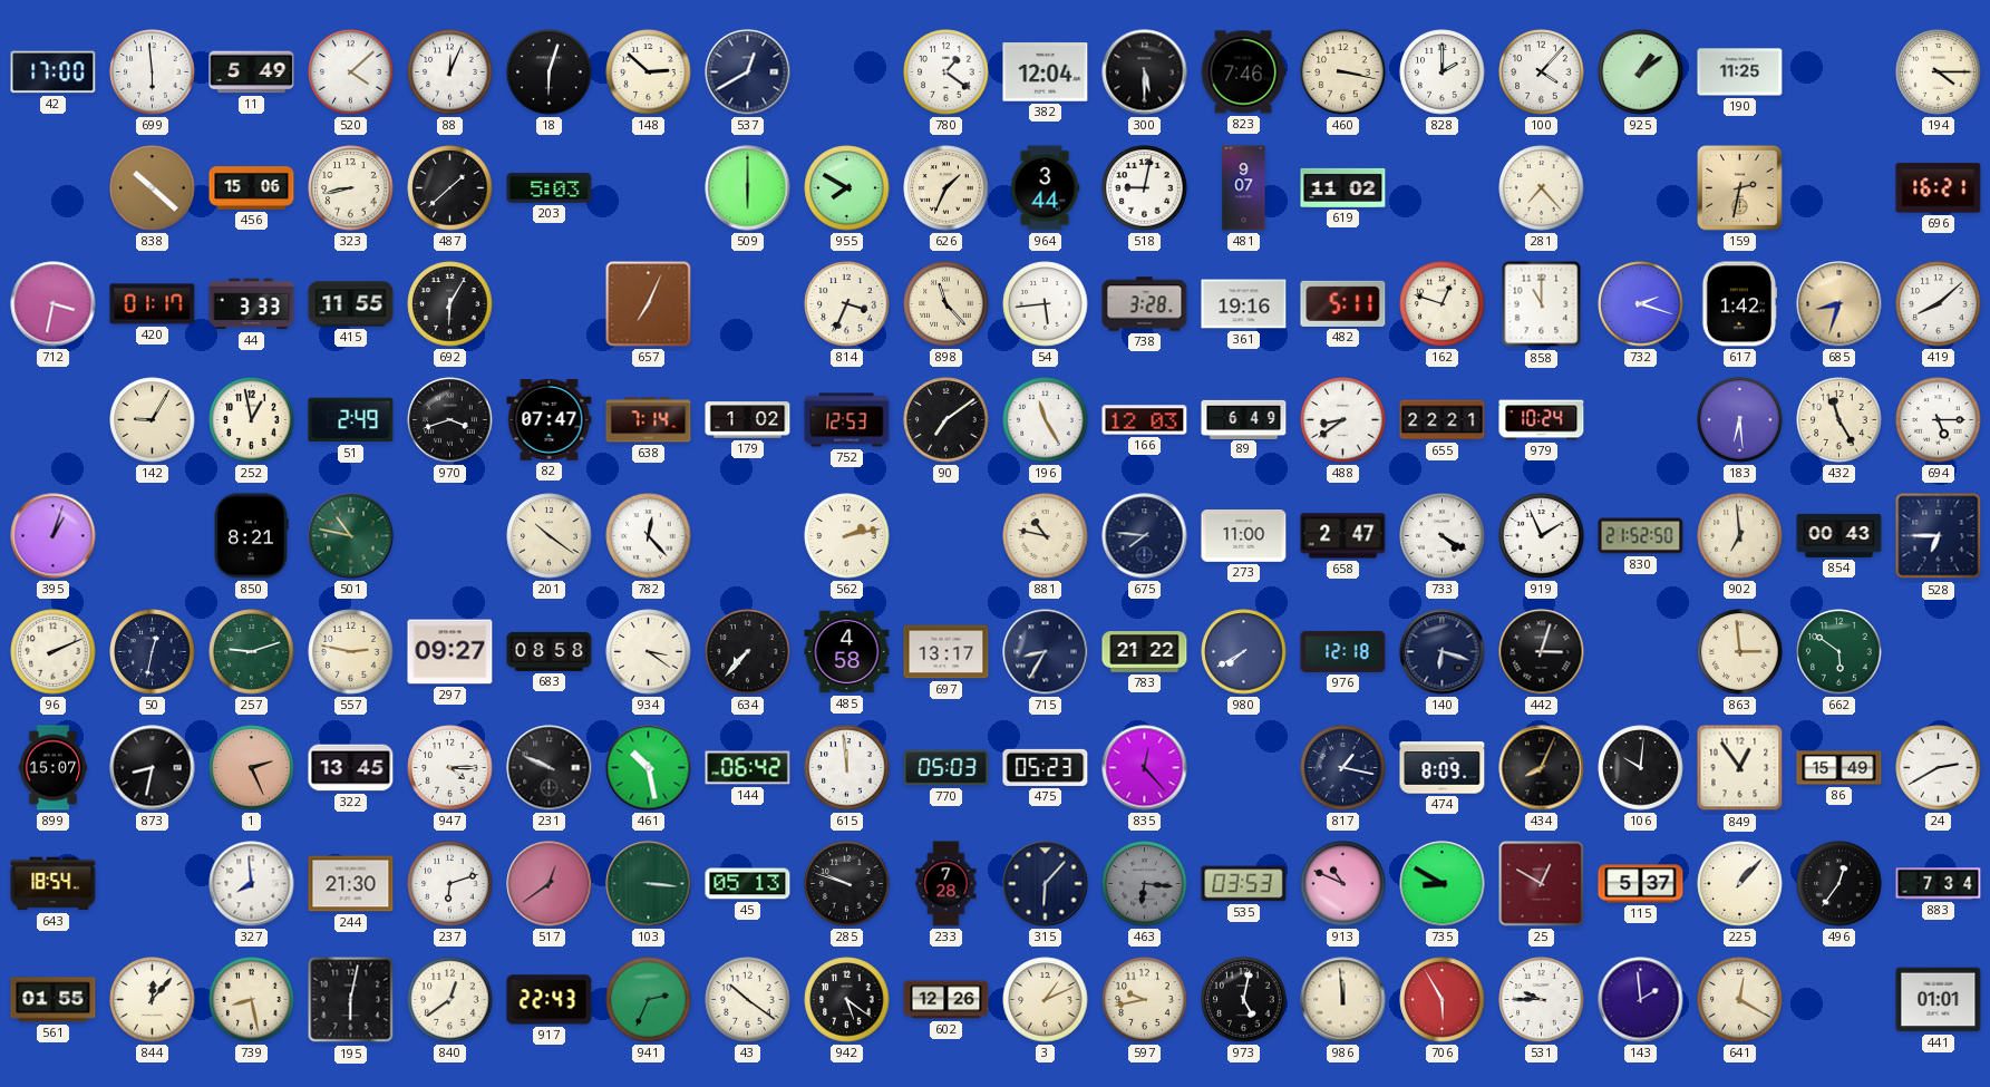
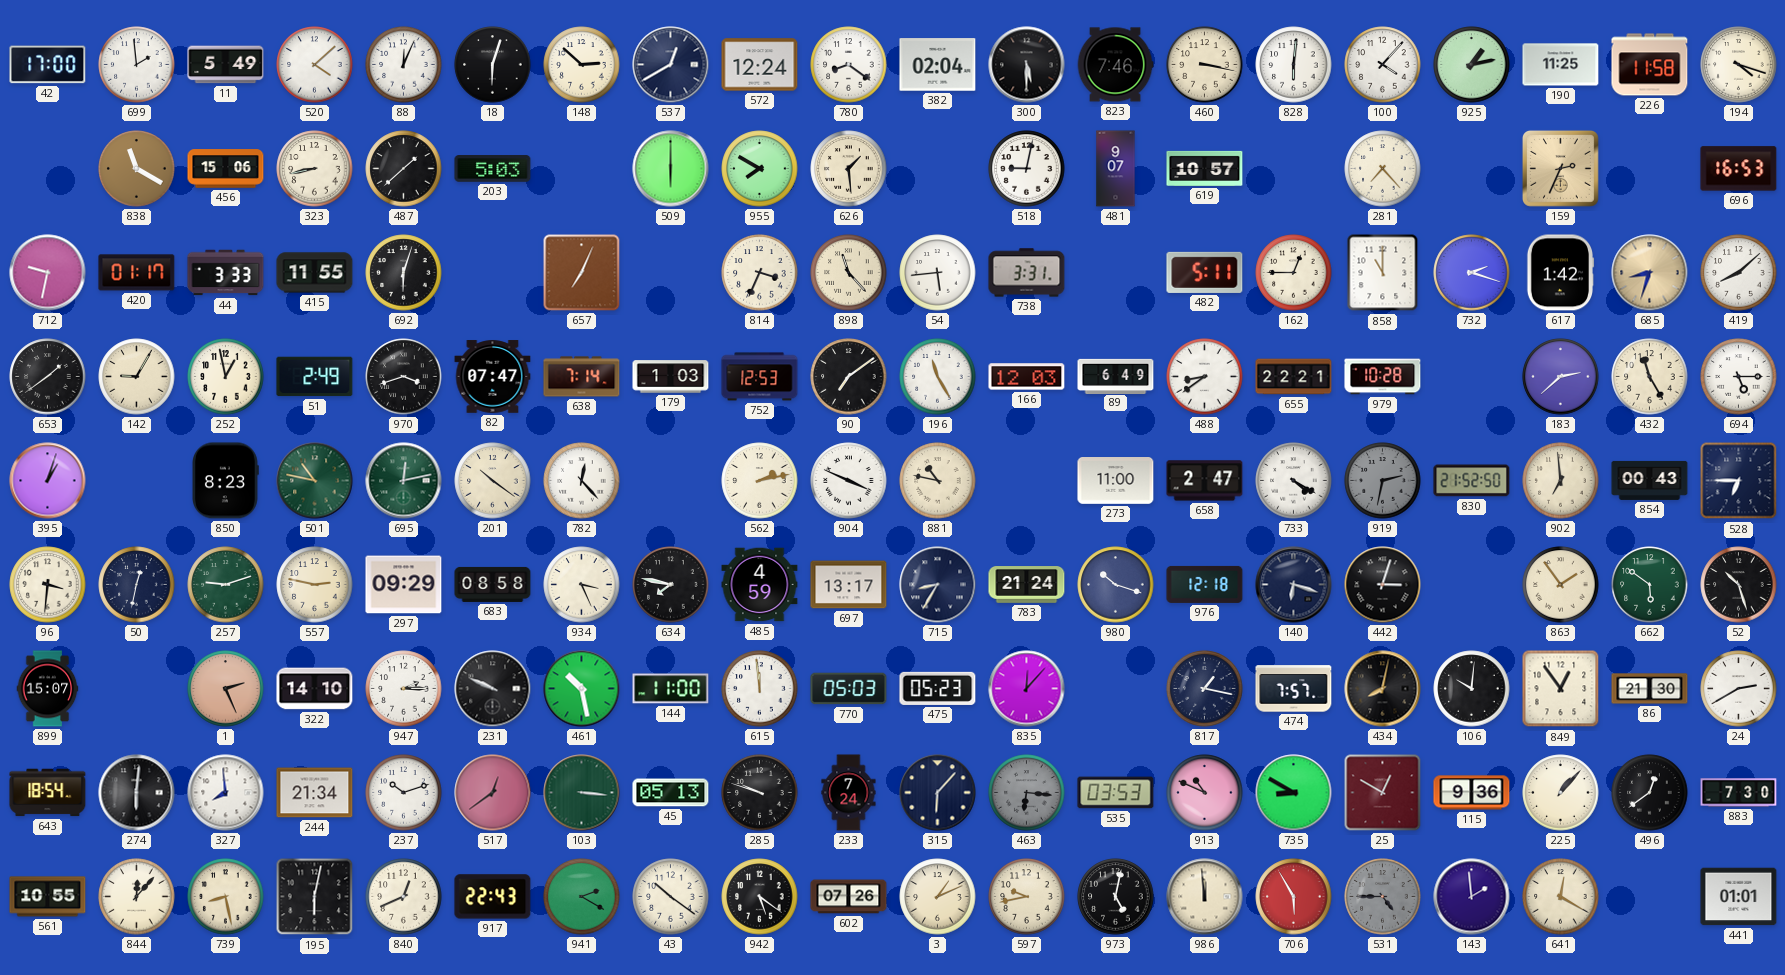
699: 5:59 -> 1:59
572: none -> 12:24
780: 1:21 -> 8:21
382: 12:04 -> 02:04
828: 2:00 -> 6:01
925: 1:09 -> 1:13
226: none -> 11:58
194: 4:15 -> 4:18
838: 10:22 -> 11:20
626: 1:34 -> 1:29
964: 3:44 -> none
619: 11:02 -> 10:57
159: 2:32 -> 2:34
696: 16:21 -> 16:53
712: 3:32 -> 9:32
692: 6:05 -> 6:03
738: 3:28 -> 3:31
361: 19:16 -> none
162: 12:48 -> 12:45
653: none -> 1:39
179: 1:02 -> 1:03
979: 10:24 -> 10:28
183: 6:29 -> 2:38
850: 8:21 -> 8:23
695: none -> 12:13
904: none -> 3:49
675: 7:46 -> none
919: 1:56 -> 2:32
919 dial: white -> grey
96: 2:11 -> 3:31
297: 09:27 -> 09:29
934: 3:21 -> 3:26
634: 7:37 -> 7:47
485: 4:58 -> 4:59
783: 21:22 -> 21:24
980: 7:40 -> 10:18
863: 2:59 -> 1:54
52: none -> 10:27
873: 8:32 -> none
322: 13:45 -> 14:10
947: 4:15 -> 2:15
144: 06:42 -> 11:00
835: 12:23 -> 12:07
474: 8:09 -> 7:57
434: 8:04 -> 8:02
86: 15:49 -> 21:30
274: none -> 6:01
244: 21:30 -> 21:34
237: 6:12 -> 10:12
233: 7:28 -> 7:24
115: 5:37 -> 9:36
496: 12:36 -> 12:39
883: 7:34 -> 7:30
561: 01:55 -> 10:55
840: 12:39 -> 12:41
941: 2:34 -> 2:20
602: 12:26 -> 07:26
531: 9:45 -> 4:45
531 dial: white -> grey
